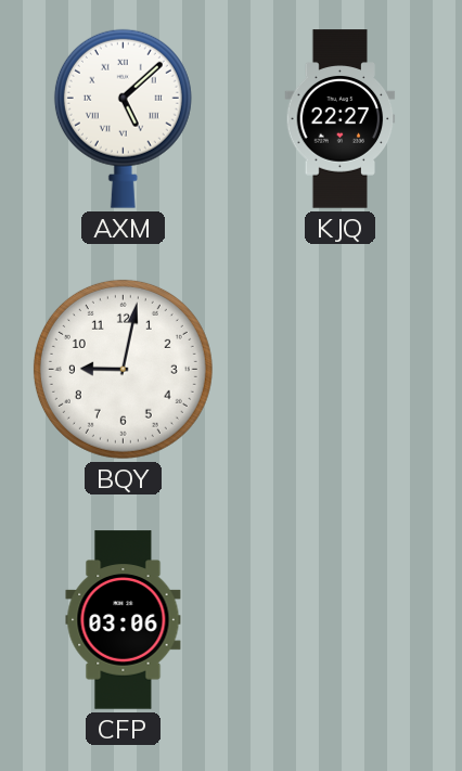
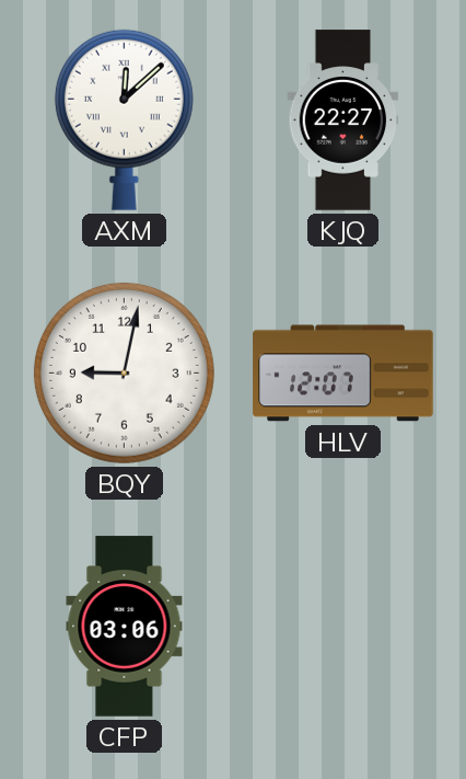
AXM: 5:08 -> 12:08
HLV: none -> 12:07
